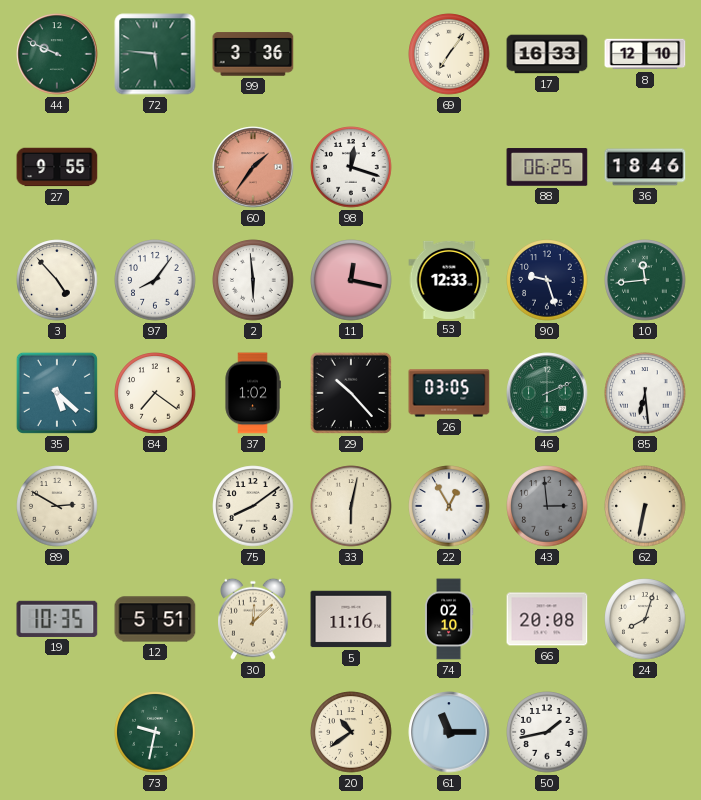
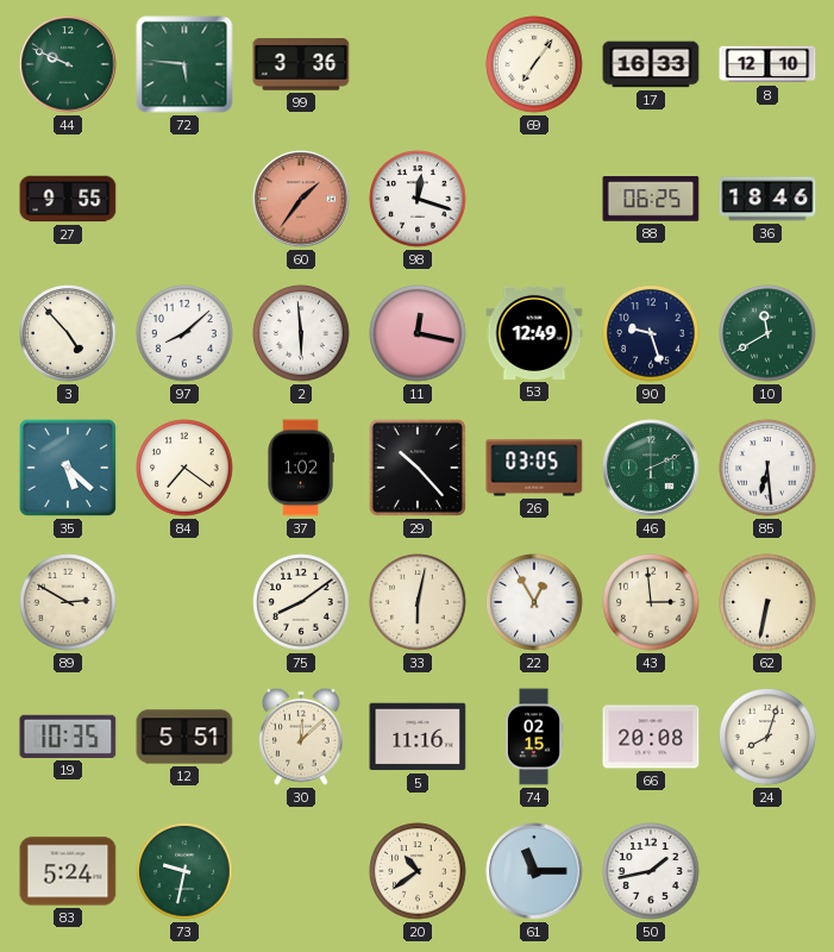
97: 8:06 -> 8:08
53: 12:33 -> 12:49
10: 11:44 -> 11:40
43 dial: grey -> cream
74: 02:10 -> 02:15
83: none -> 5:24
